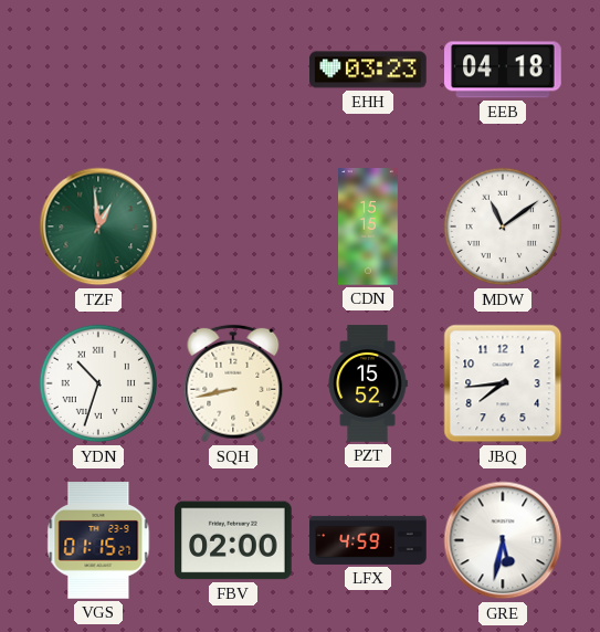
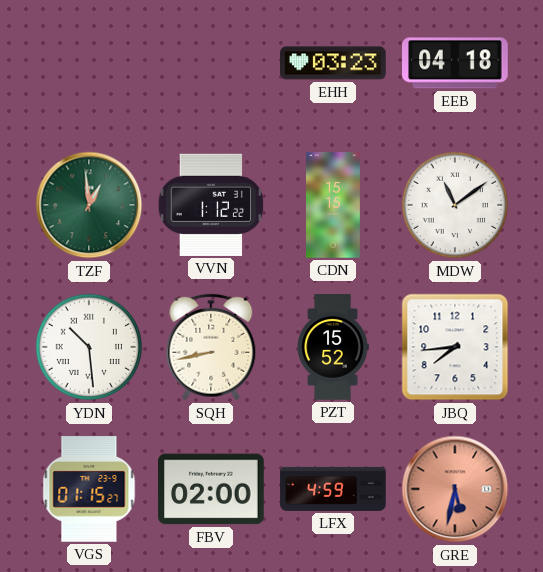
VVN: none -> 1:12
YDN: 10:33 -> 10:29
GRE dial: white -> salmon
